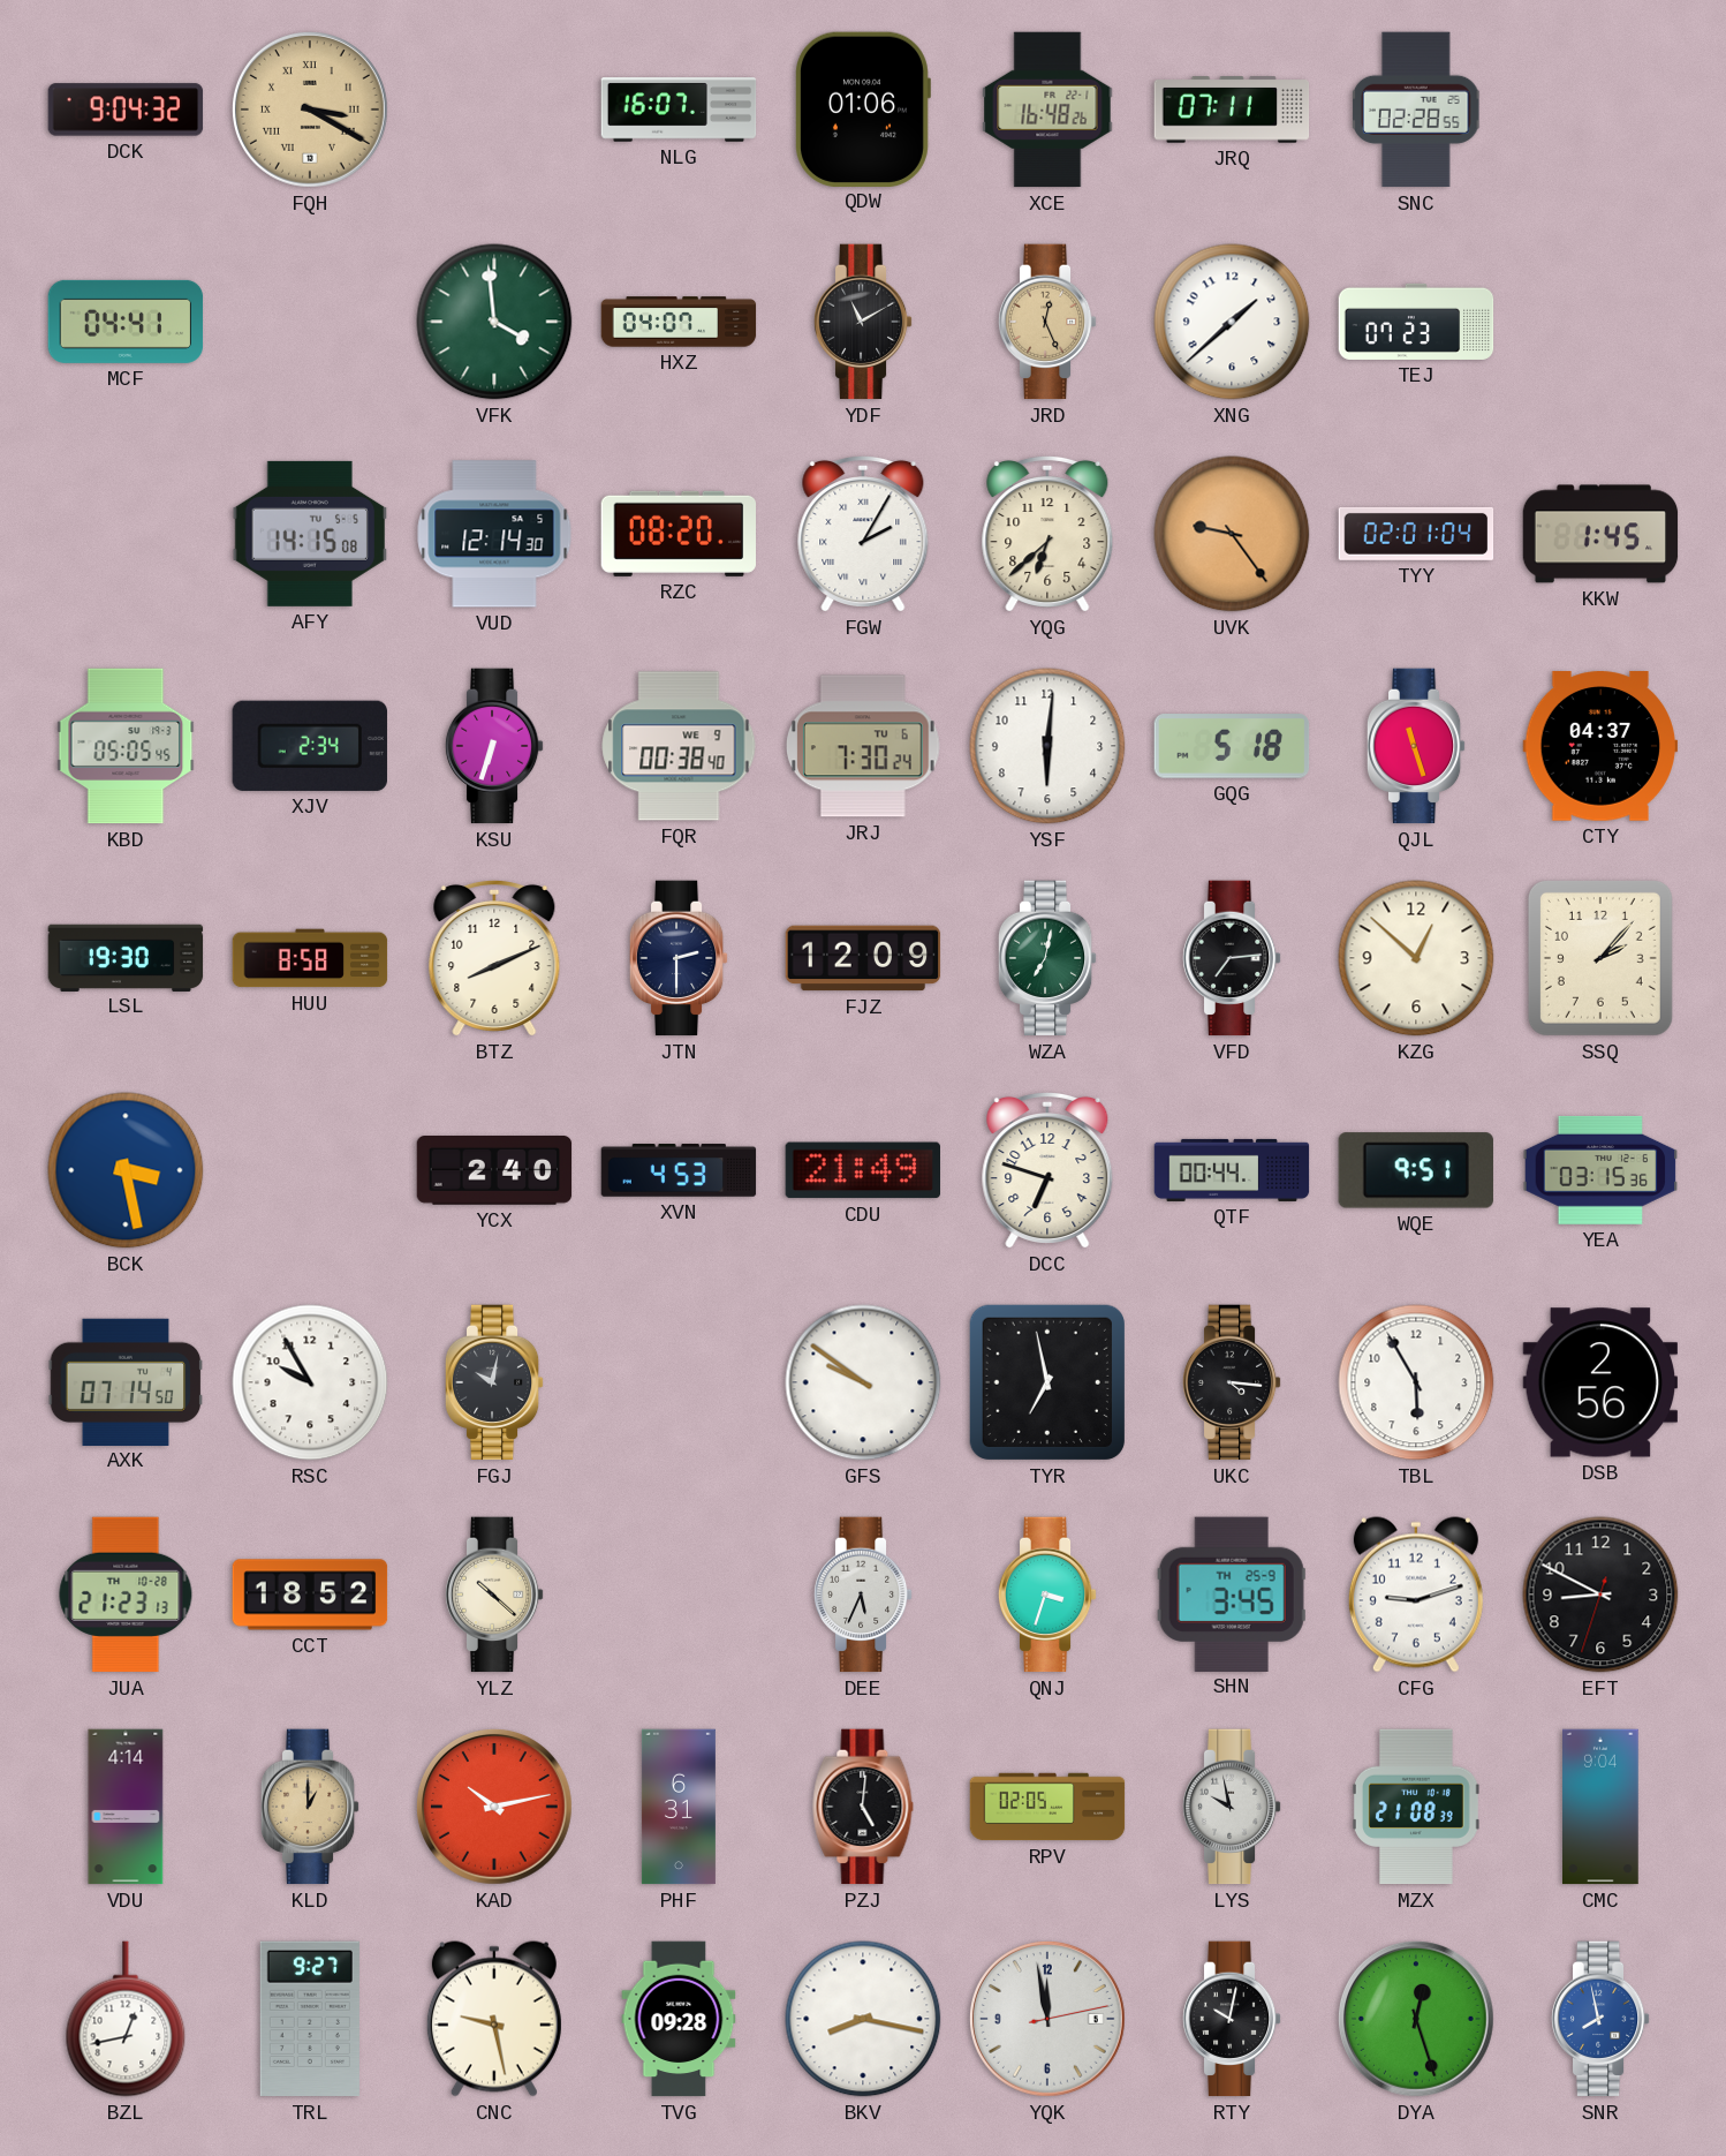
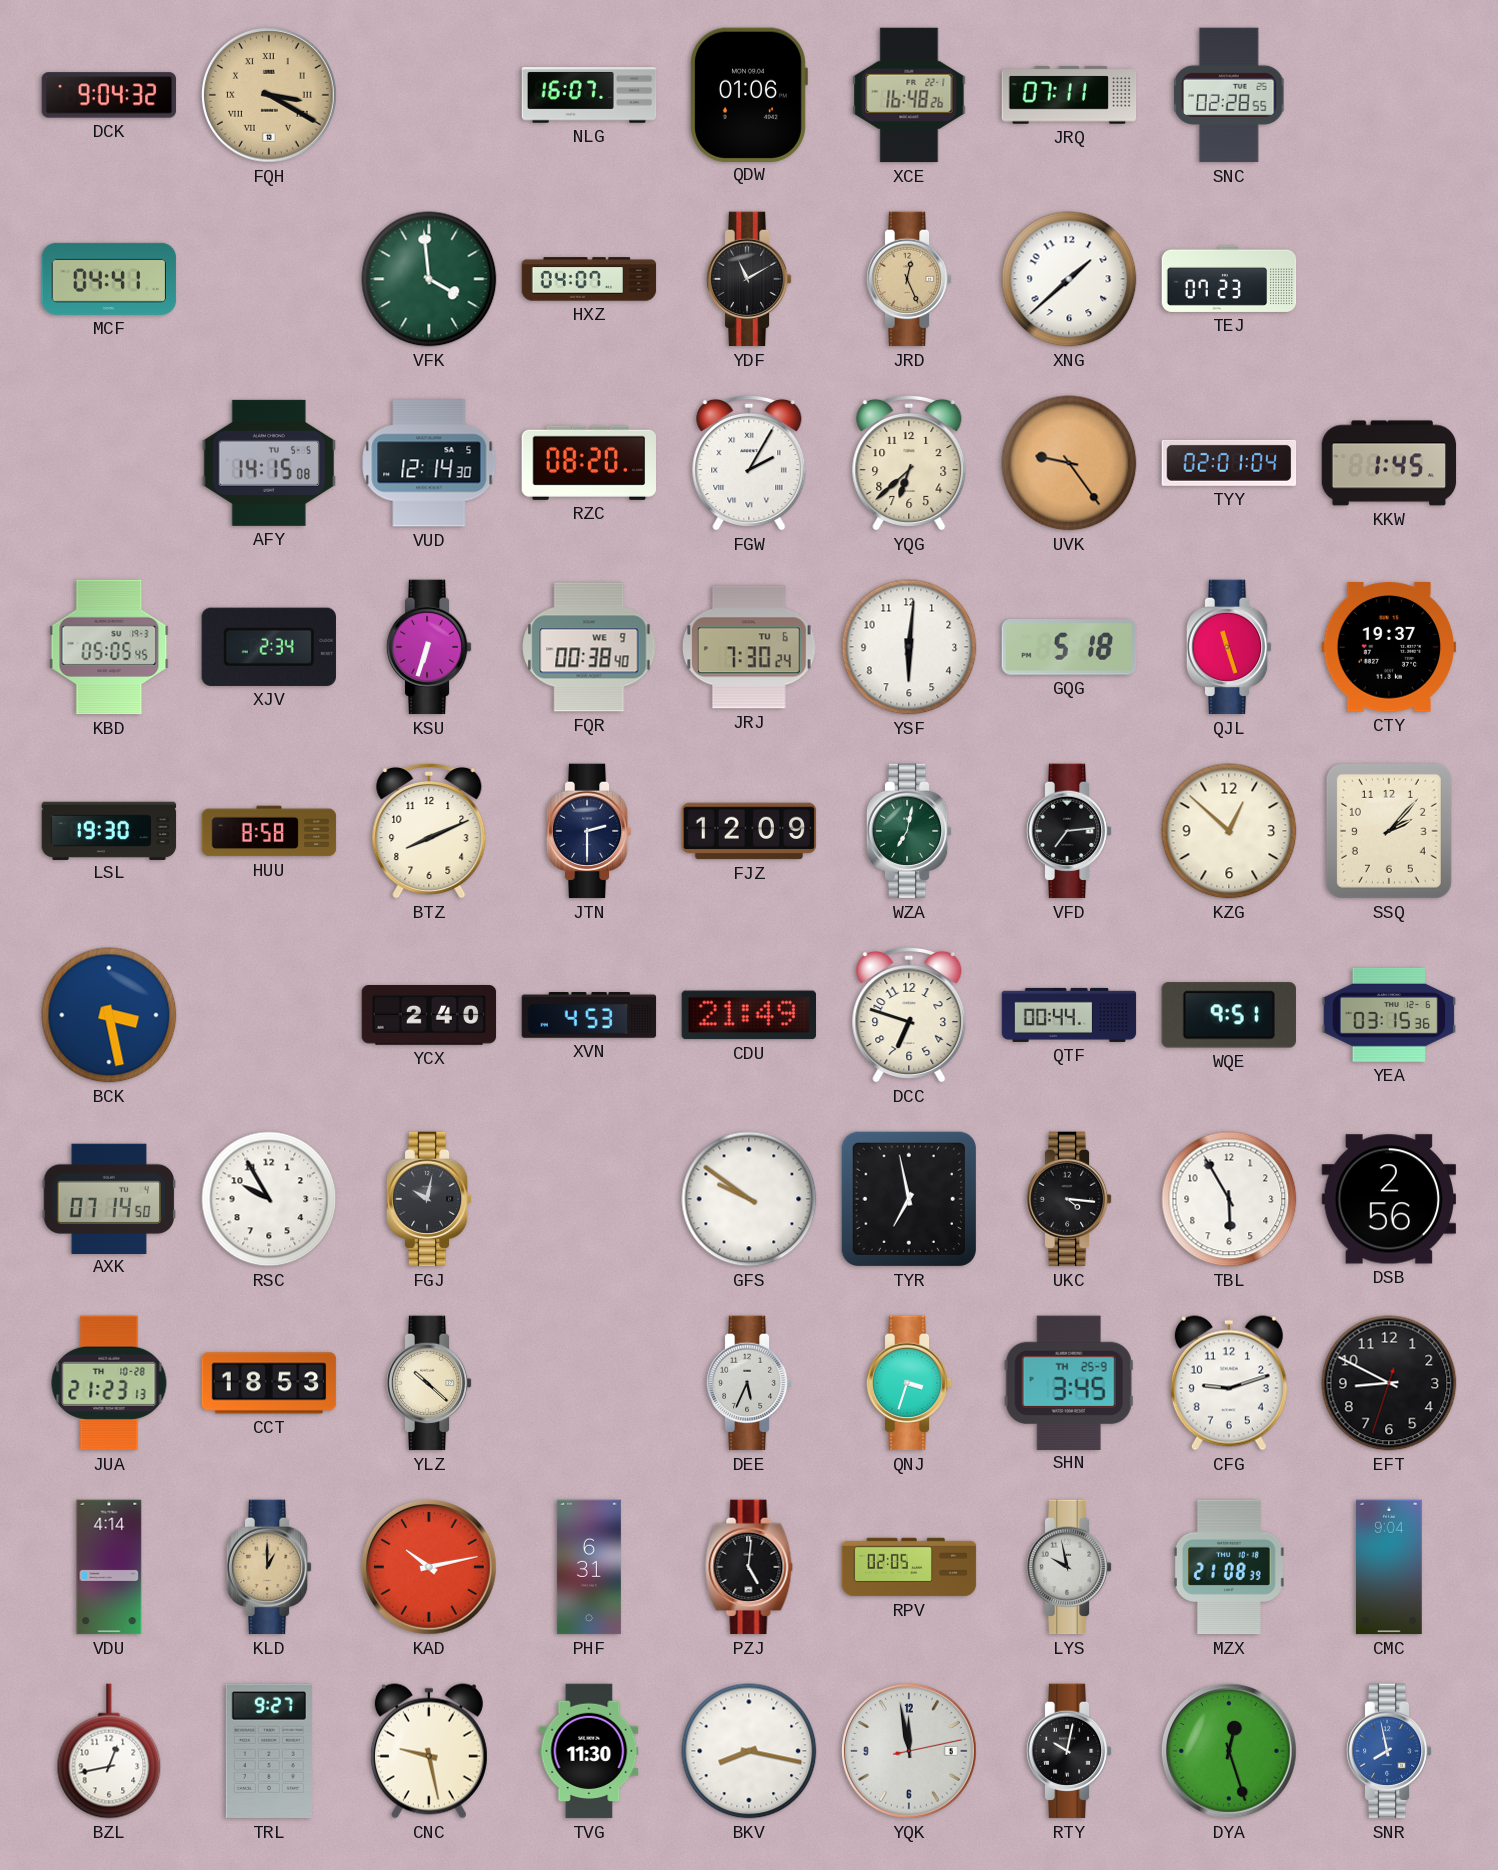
CTY: 04:37 -> 19:37
CCT: 18:52 -> 18:53
TVG: 09:28 -> 11:30
